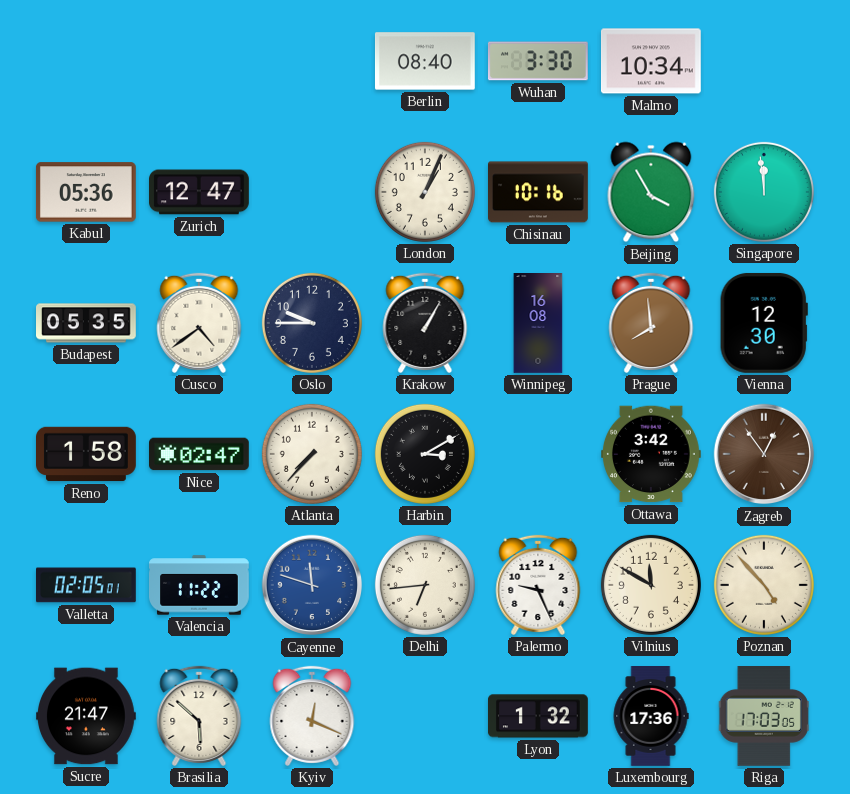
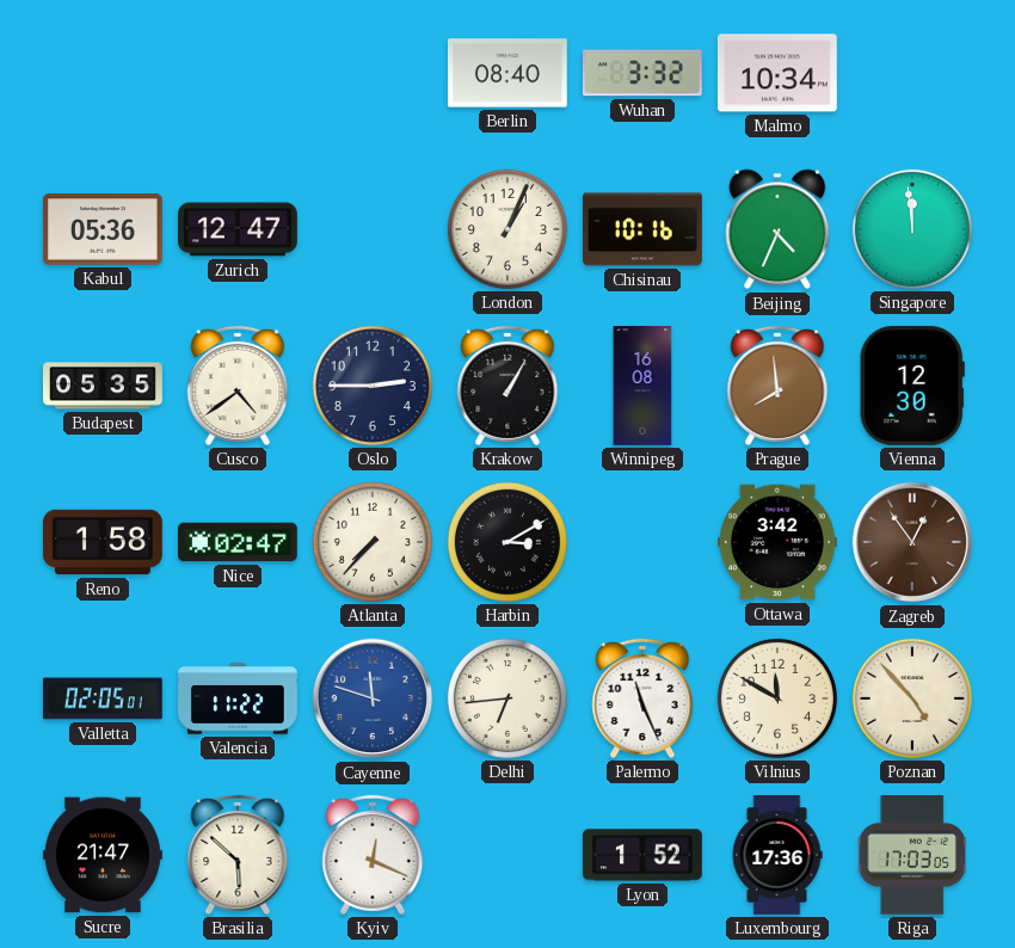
Wuhan: 3:30 -> 3:32
Beijing: 3:55 -> 4:34
Oslo: 9:45 -> 2:45
Palermo: 9:26 -> 11:26
Lyon: 1:32 -> 1:52
